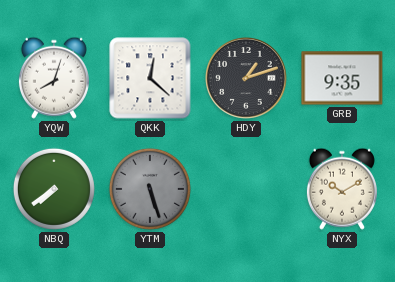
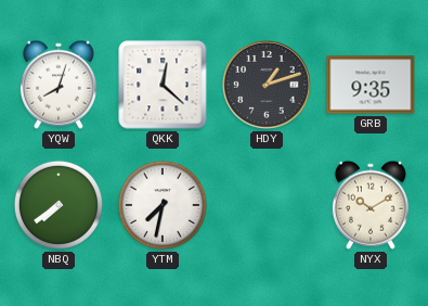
YTM: 5:27 -> 7:32
YTM dial: grey -> white
